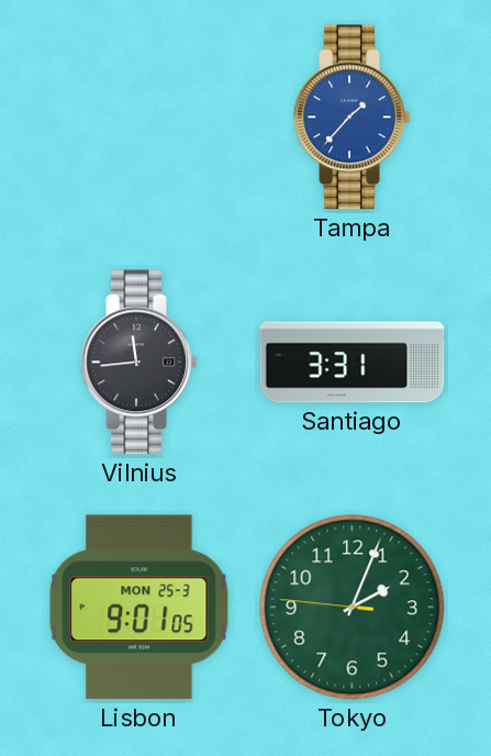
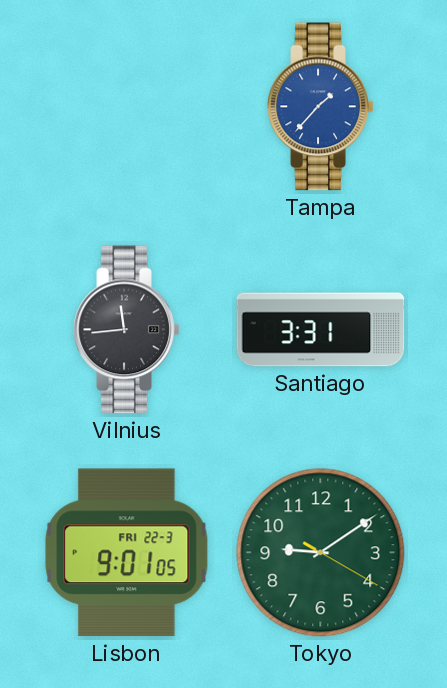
Lisbon date: MON 25-3 -> FRI 22-3
Tokyo: 2:03 -> 9:09
